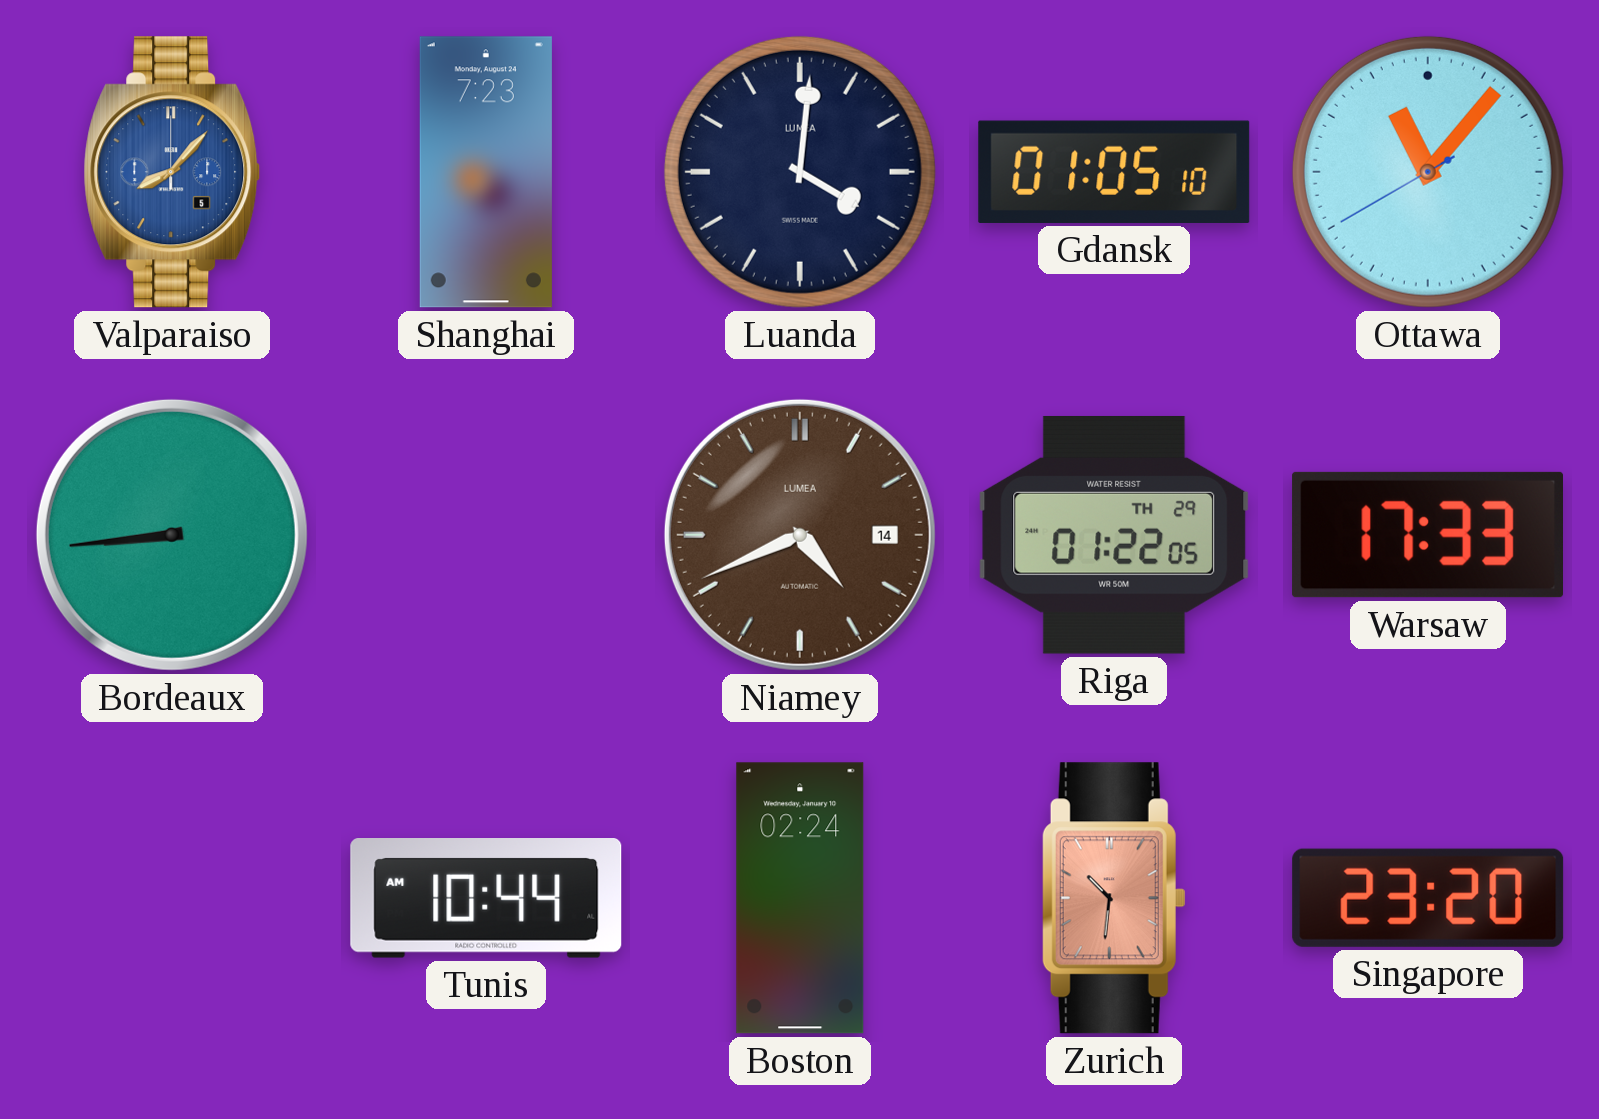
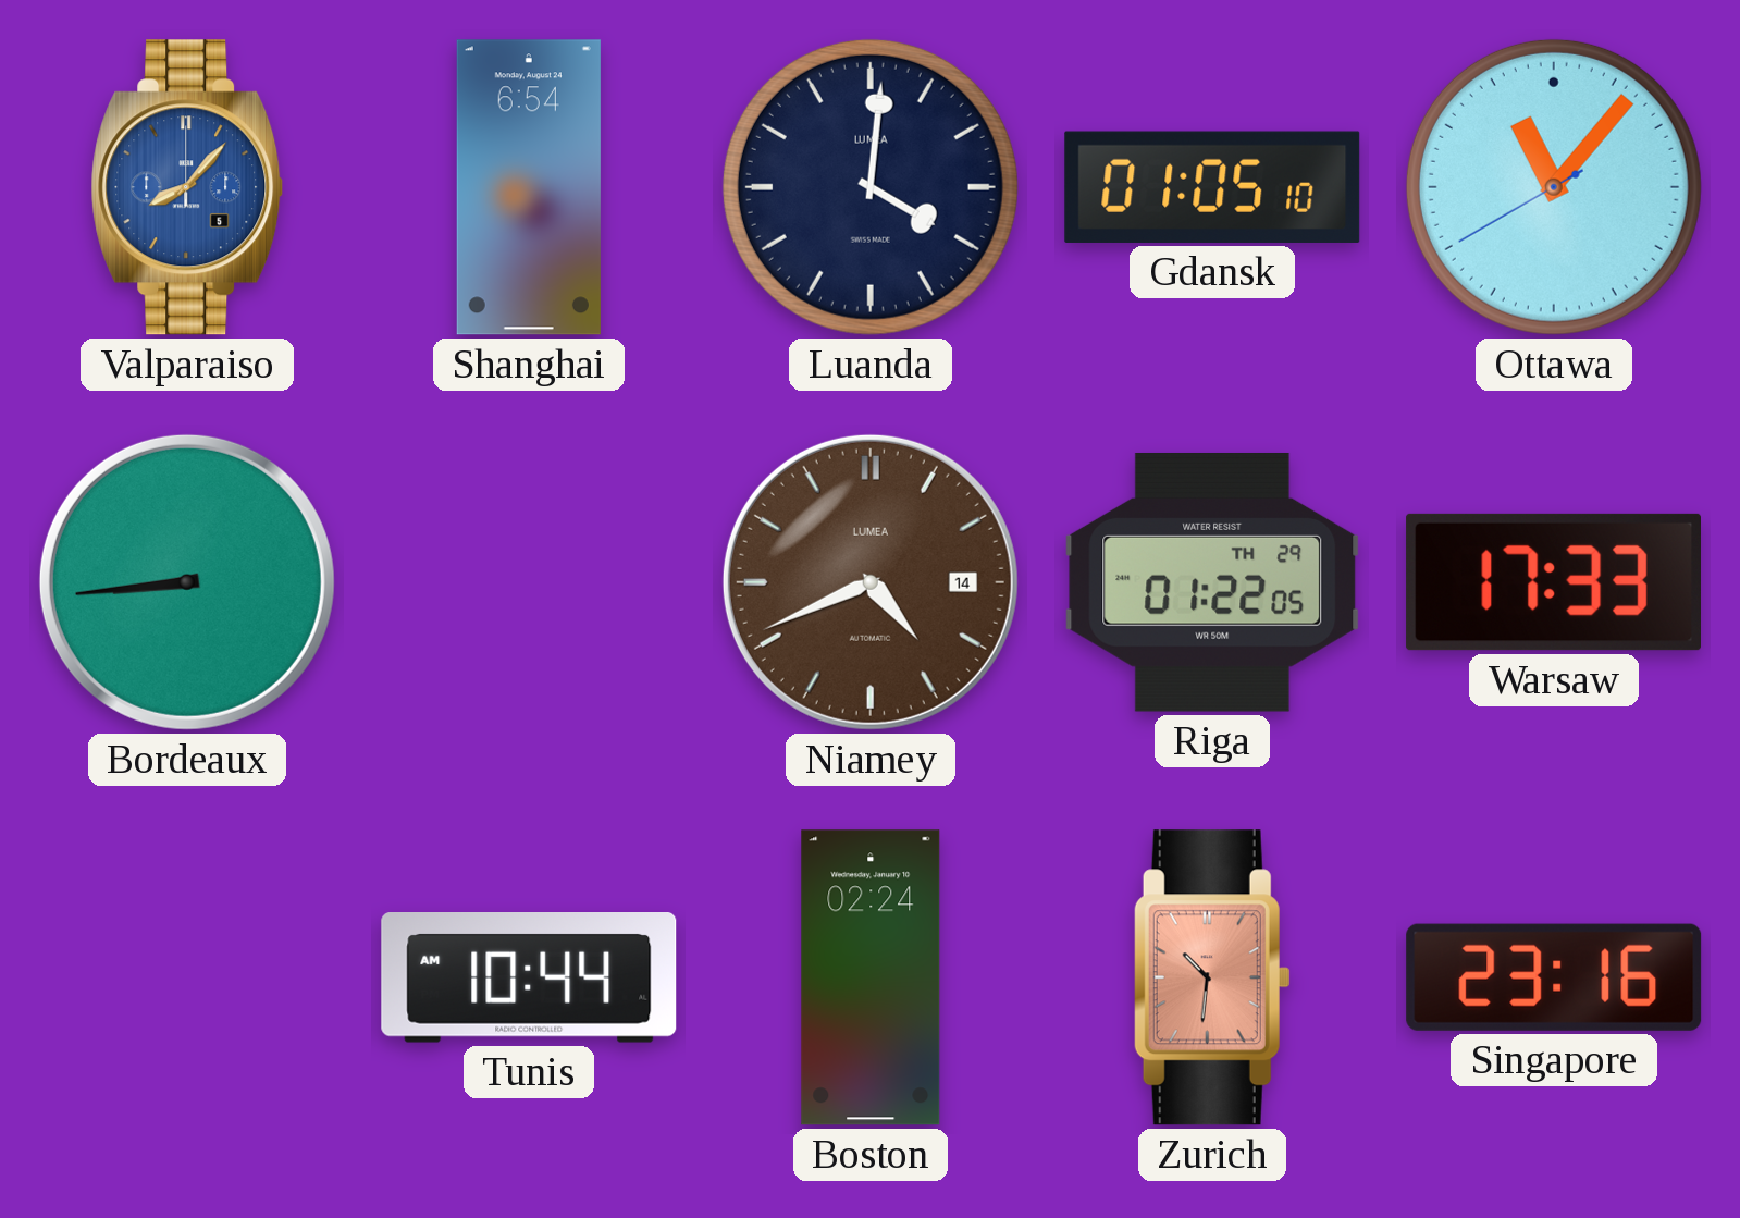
Shanghai: 7:23 -> 6:54
Singapore: 23:20 -> 23:16
